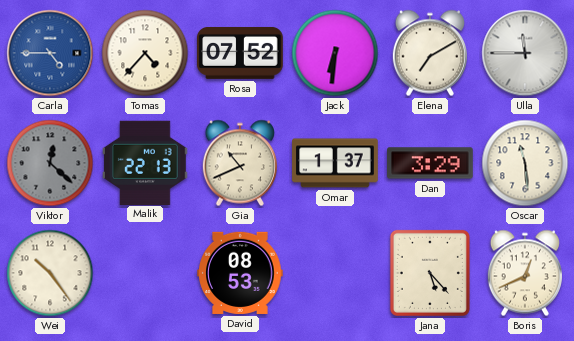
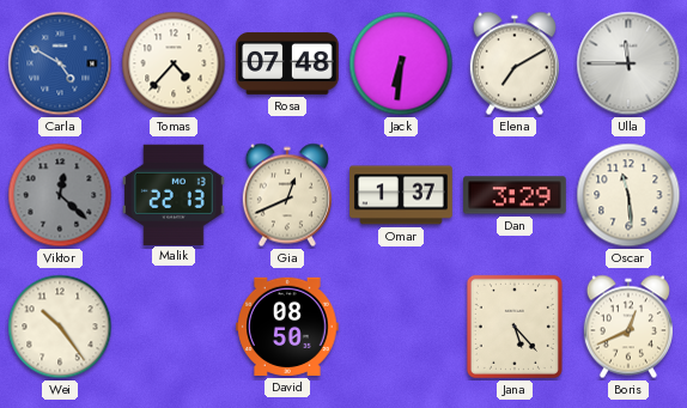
Carla: 4:45 -> 4:50
Rosa: 07:52 -> 07:48
Gia: 10:41 -> 12:41
David: 08:53 -> 08:50
